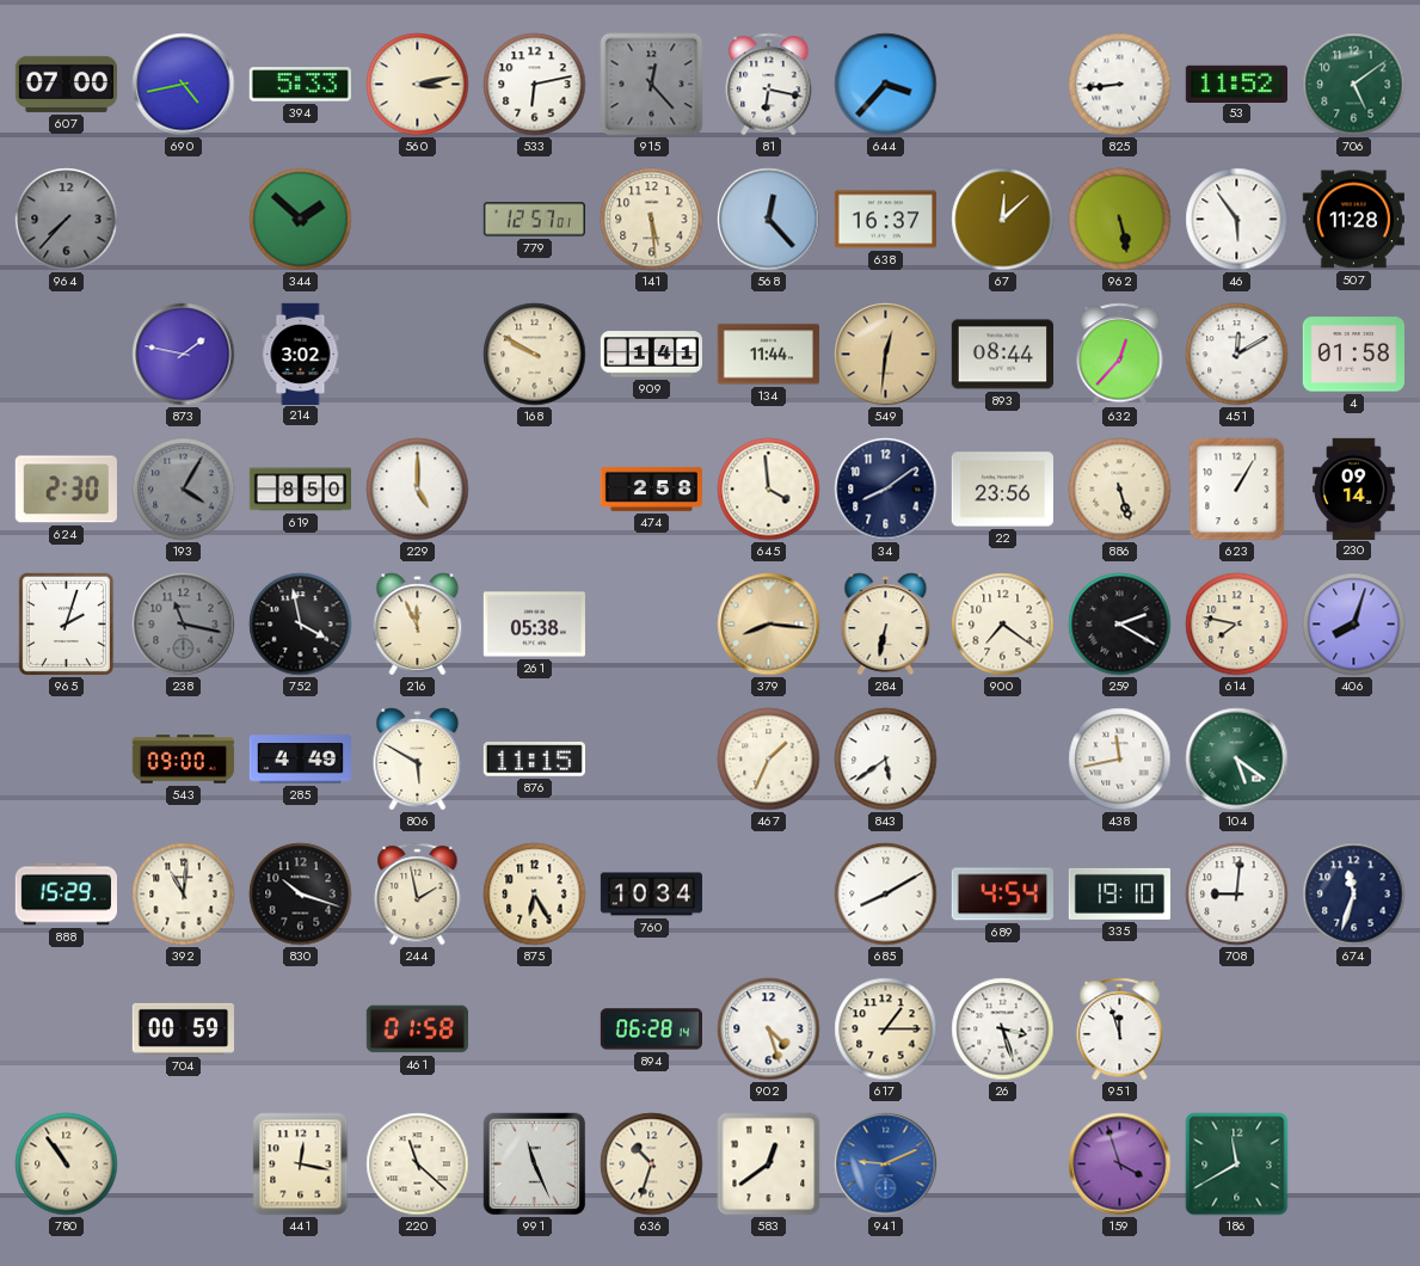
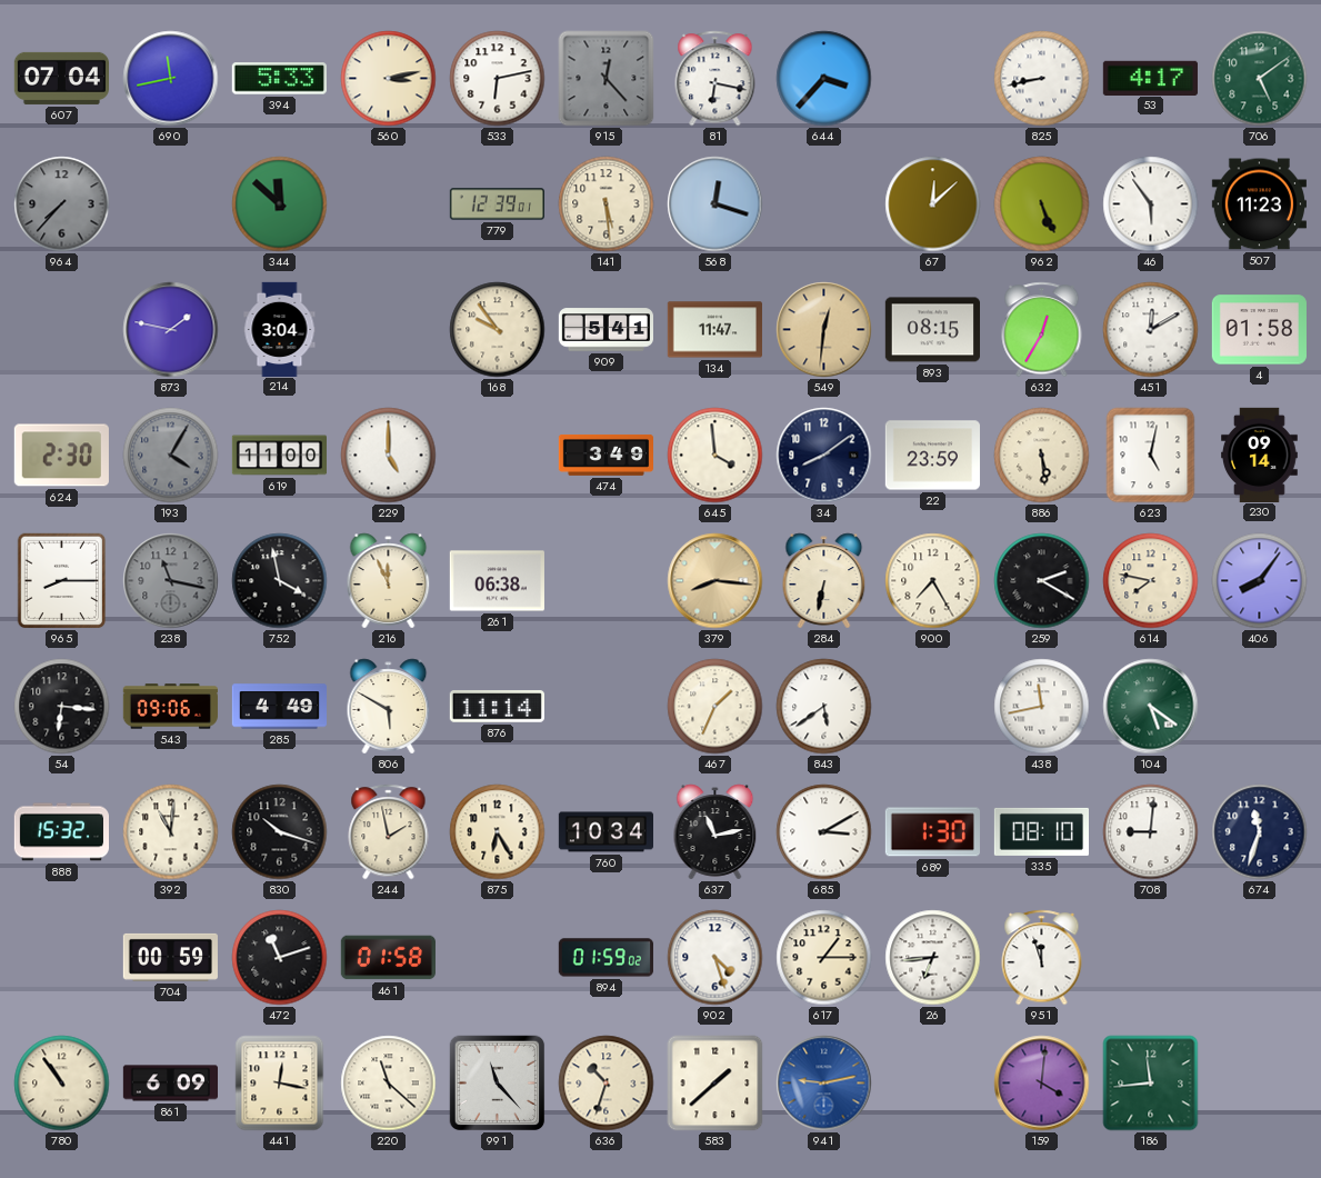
607: 07:00 -> 07:04
690: 4:43 -> 11:43
825: 8:44 -> 8:43
53: 11:52 -> 4:17
344: 1:52 -> 11:52
779: 12:57 -> 12:39
568: 12:23 -> 12:18
638: 16:37 -> none
962: 5:28 -> 5:26
507: 11:28 -> 11:23
214: 3:02 -> 3:04
168: 9:50 -> 9:54
909: 1:41 -> 5:41
134: 11:44 -> 11:47
893: 08:44 -> 08:15
632: 12:37 -> 12:35
619: 8:50 -> 11:00
474: 2:58 -> 3:49
22: 23:56 -> 23:59
886: 5:27 -> 5:29
623: 1:05 -> 5:02
965: 2:03 -> 8:15
261: 05:38 -> 06:38
900: 7:21 -> 7:25
406: 8:03 -> 8:06
54: none -> 6:16
543: 09:00 -> 09:06
876: 11:15 -> 11:14
888: 15:29 -> 15:32
637: none -> 11:13
685: 8:10 -> 3:10
689: 4:54 -> 1:30
335: 19:10 -> 08:10
472: none -> 11:12
894: 06:28 -> 01:59
26: 3:27 -> 6:44
861: none -> 6:09
991: 11:26 -> 11:23
583: 12:39 -> 1:38
941: 9:11 -> 9:13
159: 3:57 -> 4:01
186: 11:40 -> 11:44
